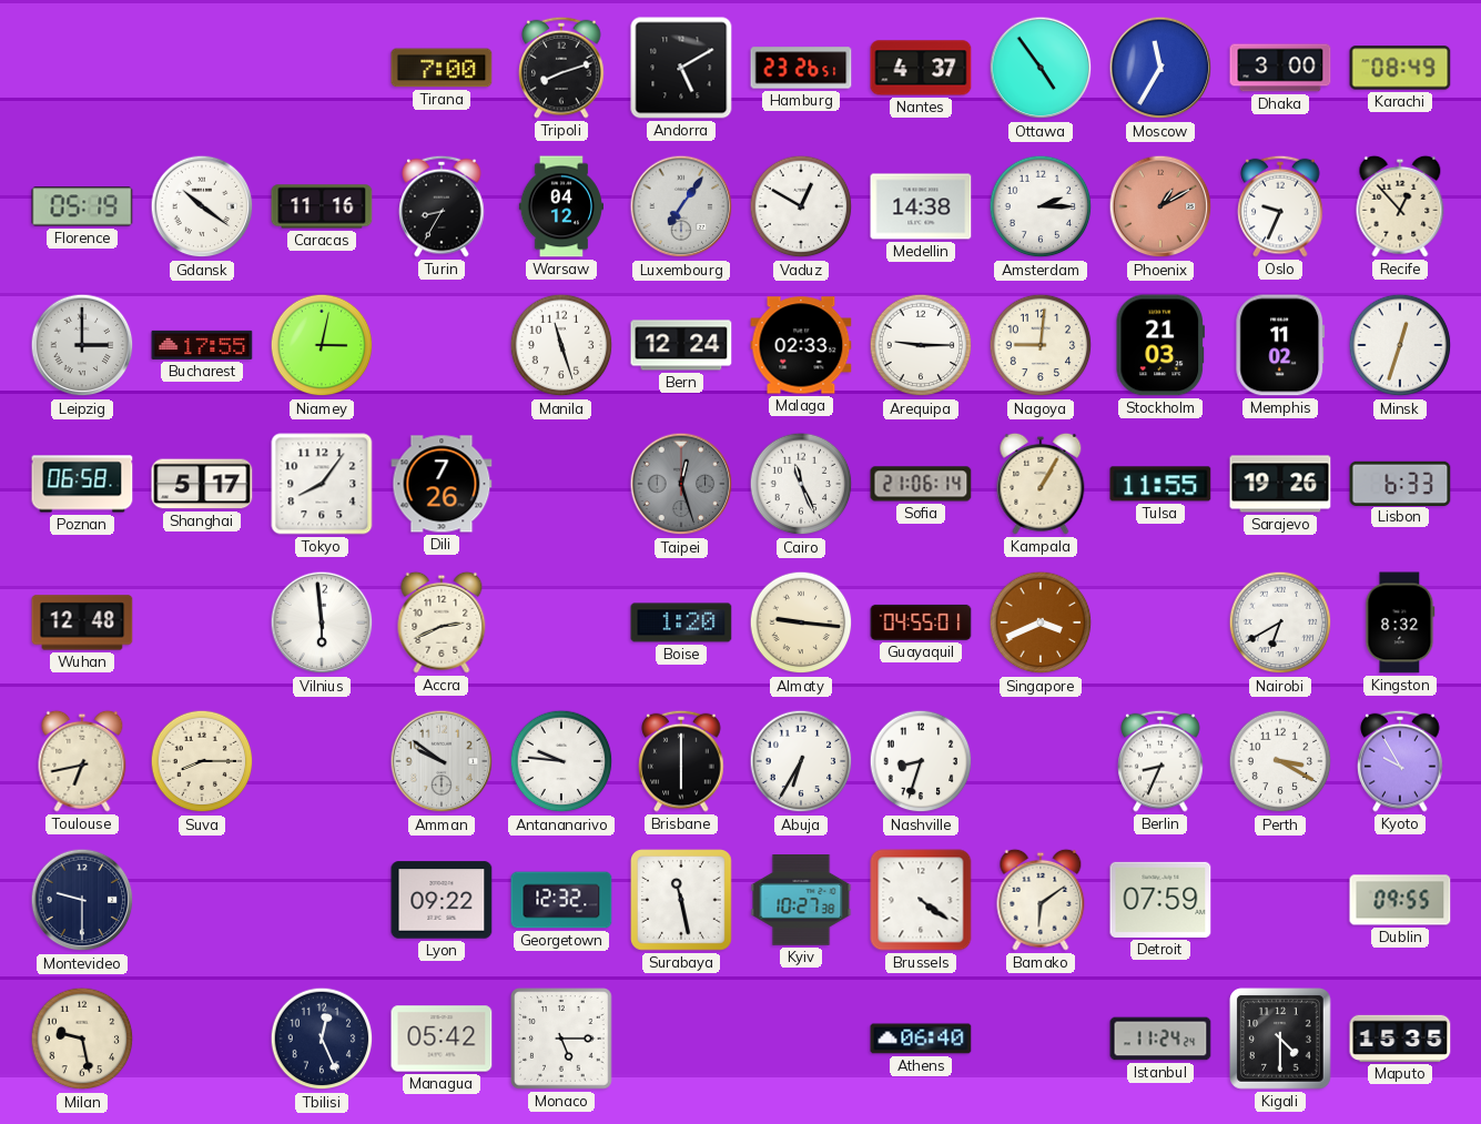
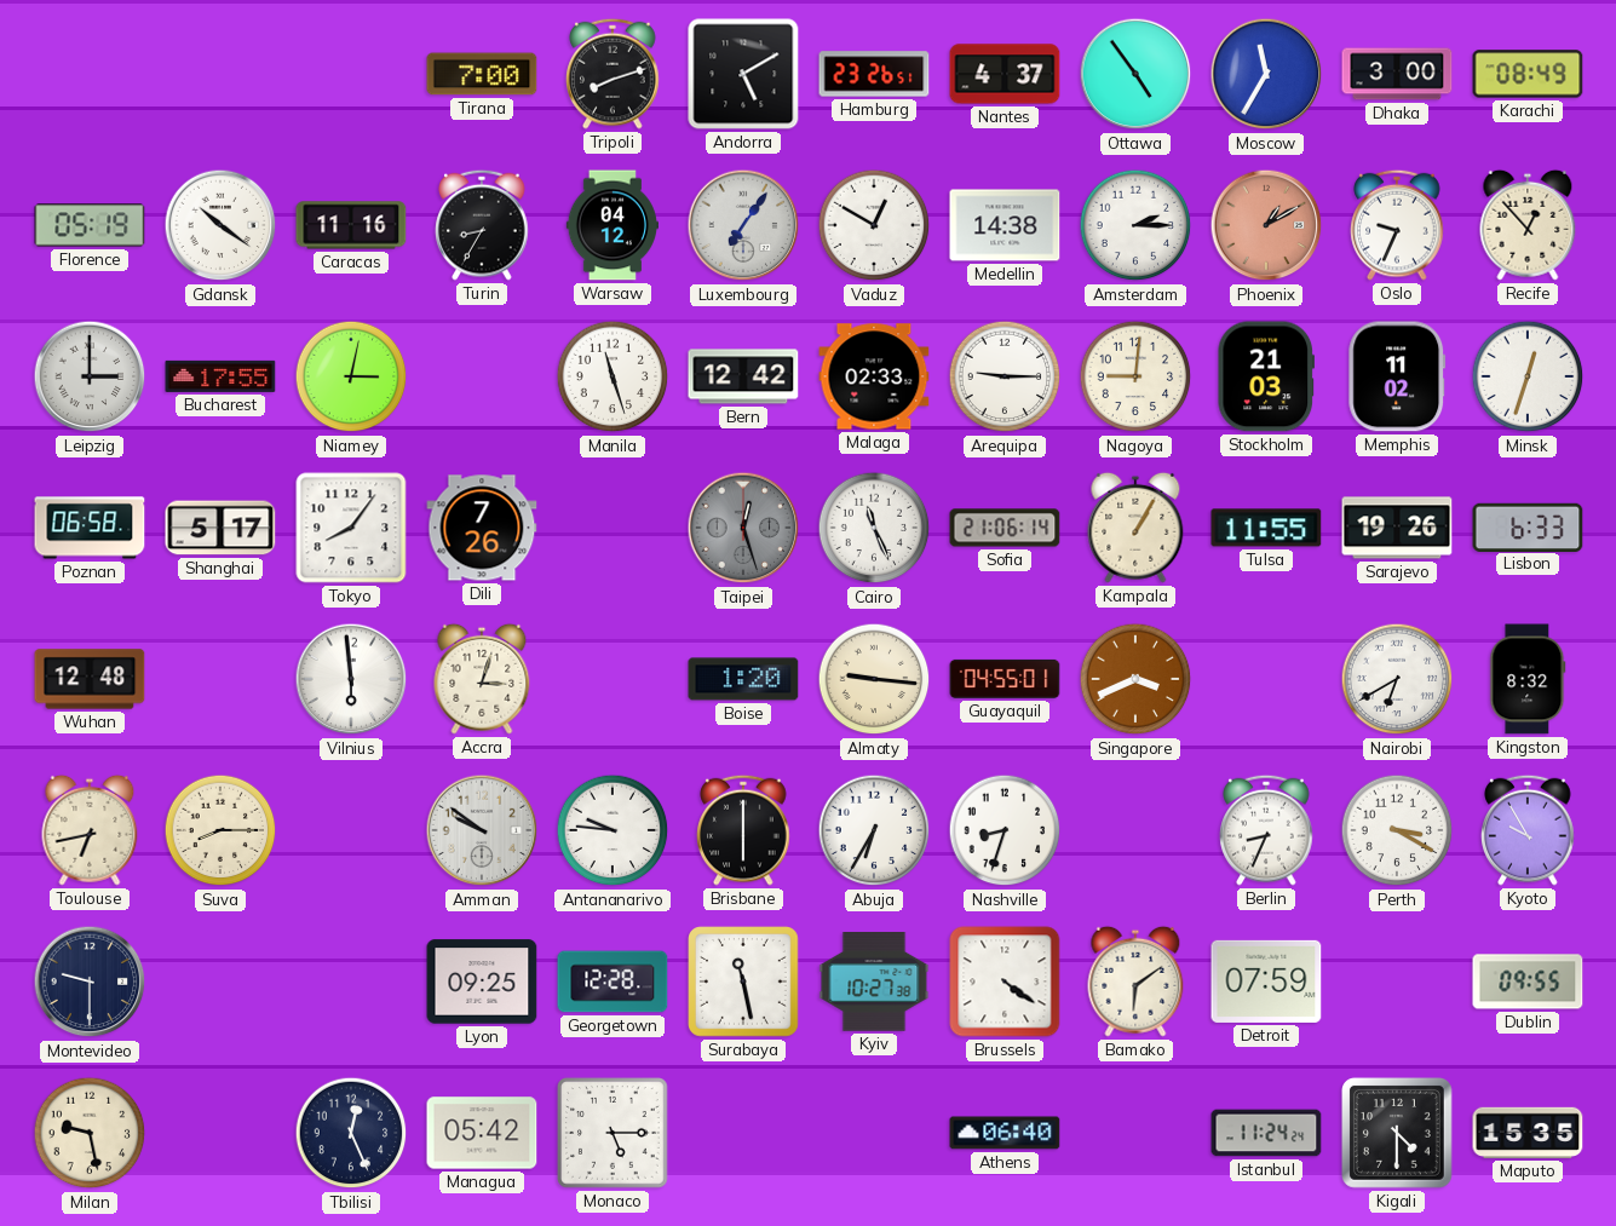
Bern: 12:24 -> 12:42
Accra: 2:41 -> 3:03
Lyon: 09:22 -> 09:25
Georgetown: 12:32 -> 12:28
